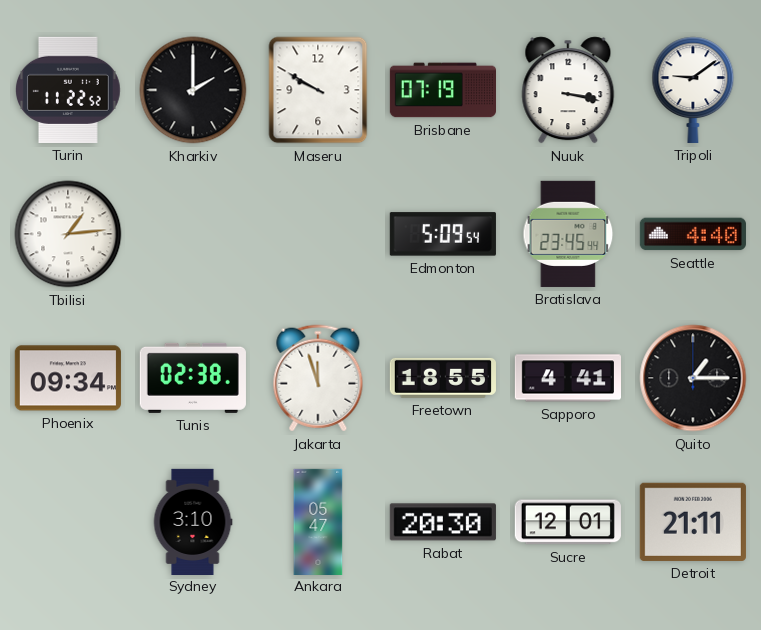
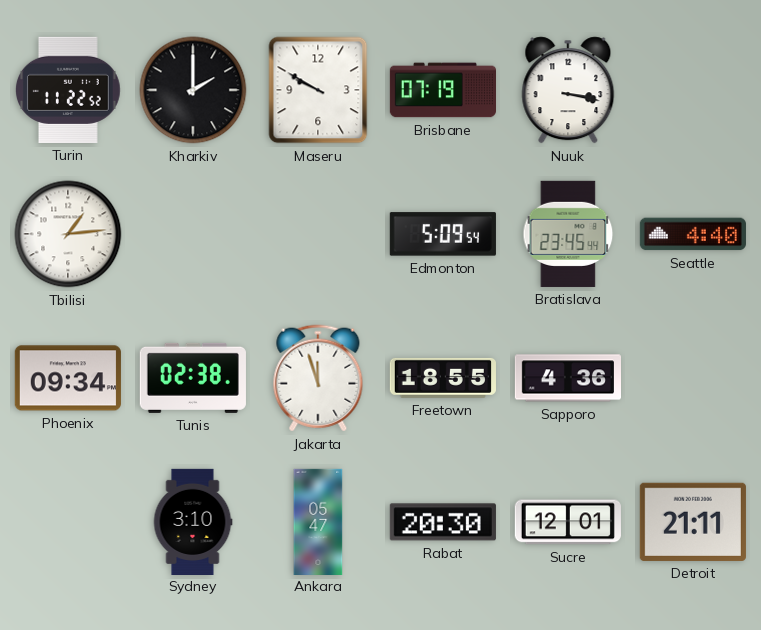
Tripoli: 9:09 -> none
Sapporo: 4:41 -> 4:36
Quito: 1:15 -> none
